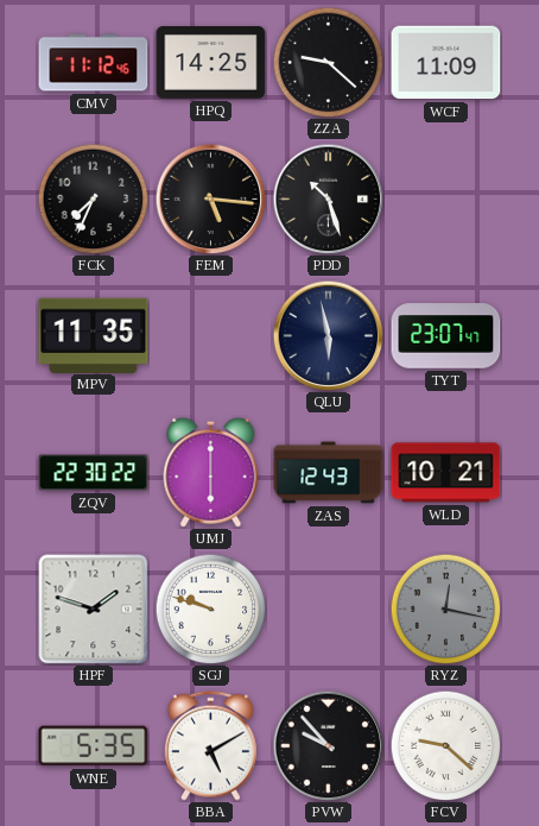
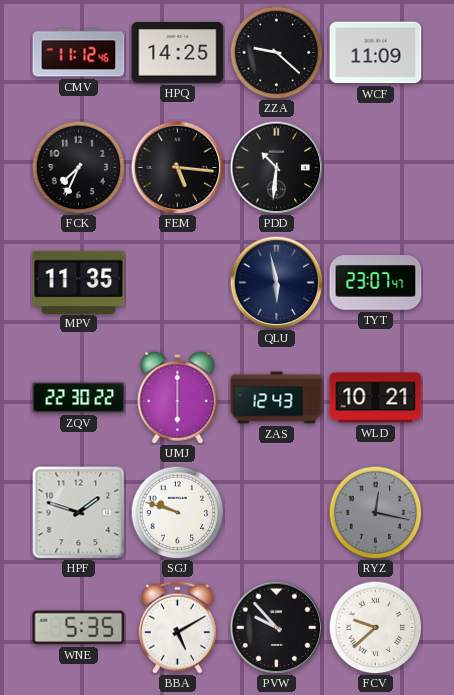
PDD: 10:27 -> 10:31
FCV: 9:22 -> 9:38
